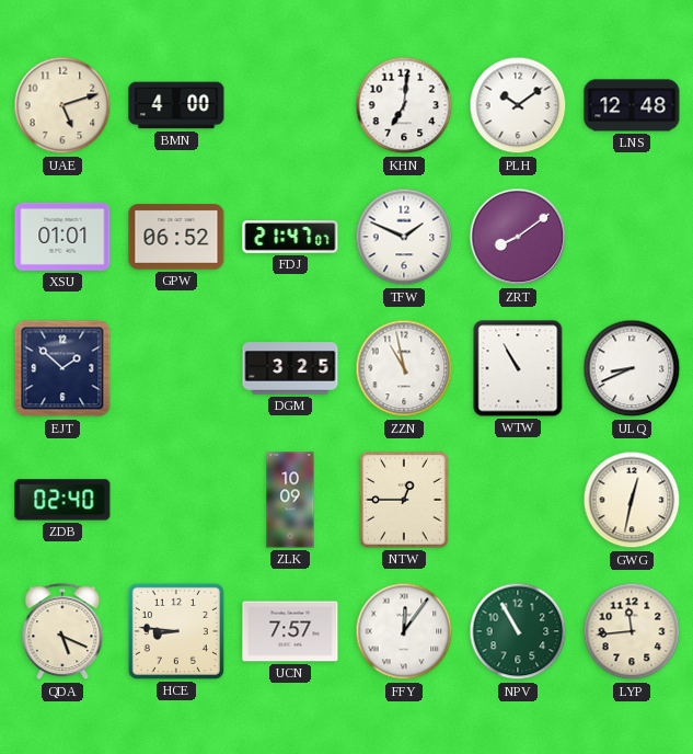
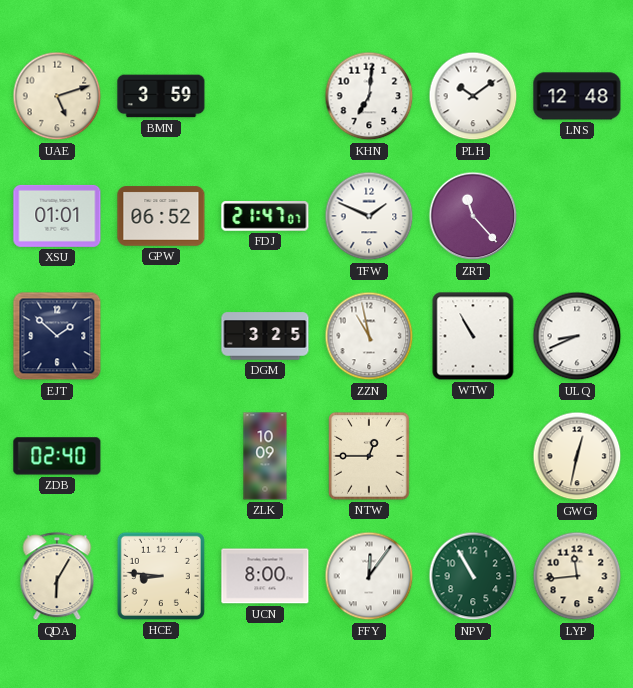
BMN: 4:00 -> 3:59
ZRT: 8:09 -> 11:23
QDA: 5:19 -> 6:05
UCN: 7:57 -> 8:00
